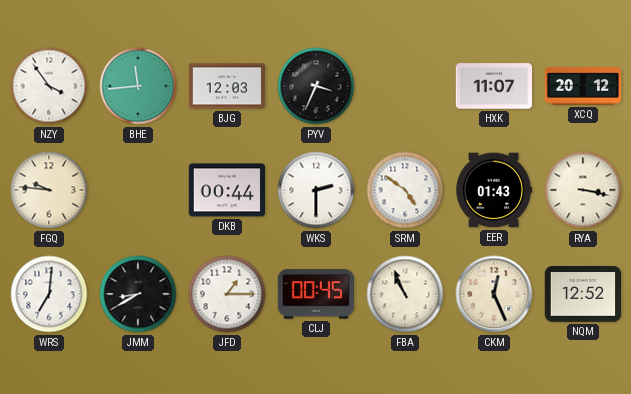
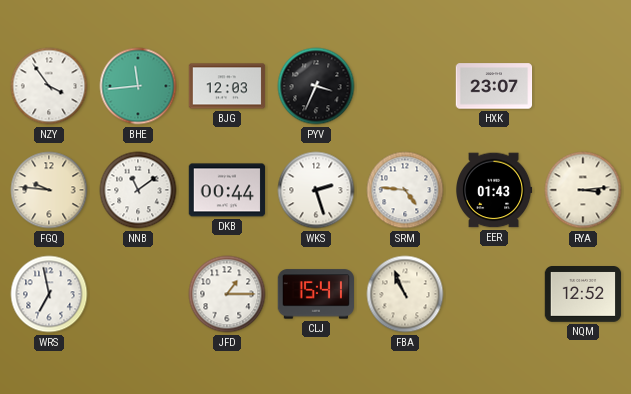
HXK: 11:07 -> 23:07
XCQ: 20:12 -> none
NNB: none -> 11:09
WKS: 2:30 -> 2:27
SRM: 4:51 -> 4:46
RYA: 3:17 -> 3:14
WRS: 7:01 -> 6:58
JMM: 8:40 -> none
CLJ: 00:45 -> 15:41
CKM: 12:26 -> none
